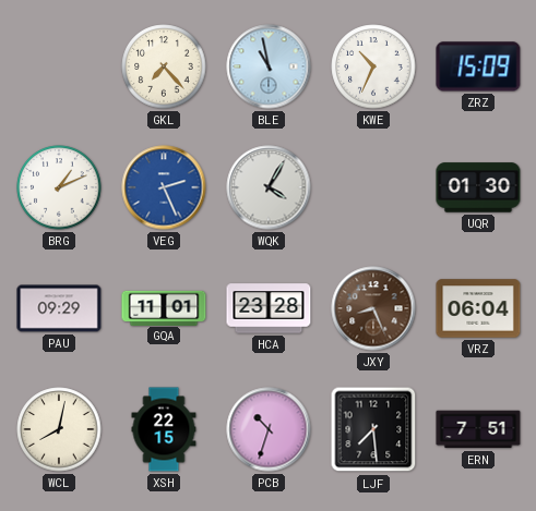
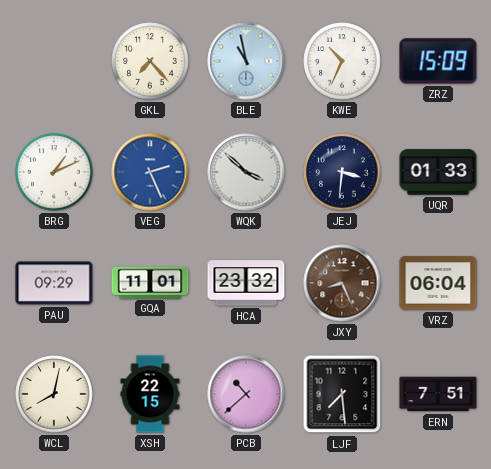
WQK: 4:05 -> 3:52
JEJ: none -> 3:31
UQR: 01:30 -> 01:33
HCA: 23:28 -> 23:32
PCB: 10:33 -> 10:38
